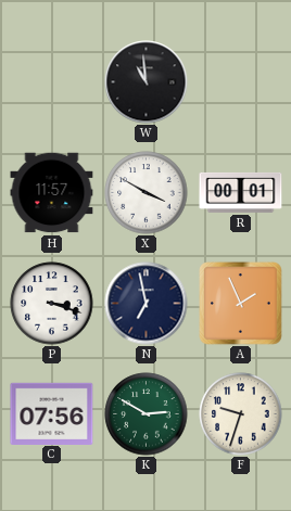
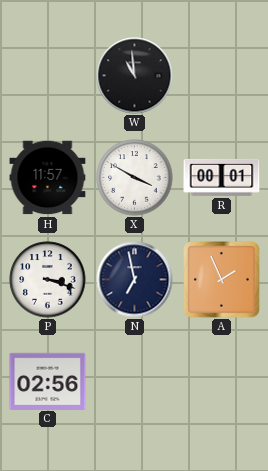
C: 07:56 -> 02:56
K: 2:50 -> none
F: 9:33 -> none
